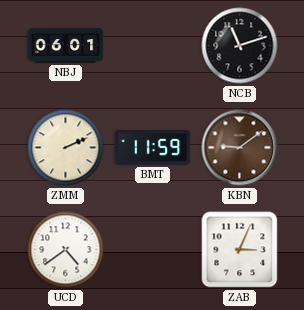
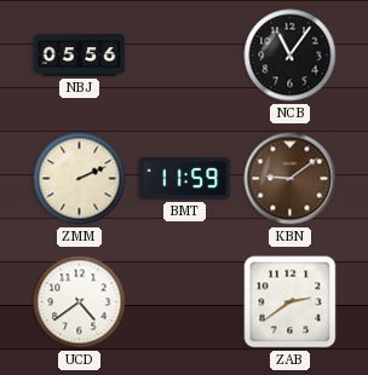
NBJ: 06:01 -> 05:56
NCB: 11:12 -> 11:06
ZAB: 3:04 -> 2:39
